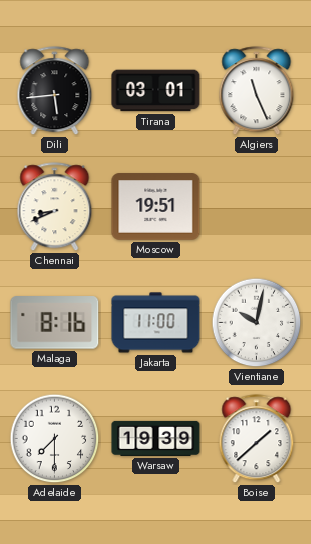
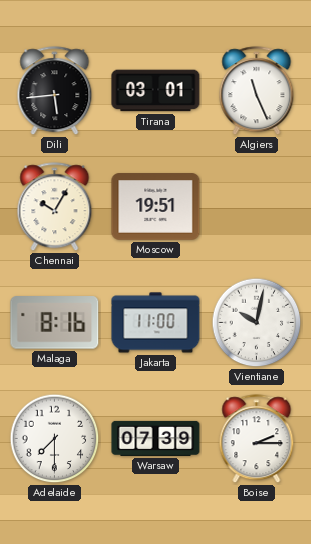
Chennai: 8:41 -> 10:05
Warsaw: 19:39 -> 07:39
Boise: 1:38 -> 2:15
